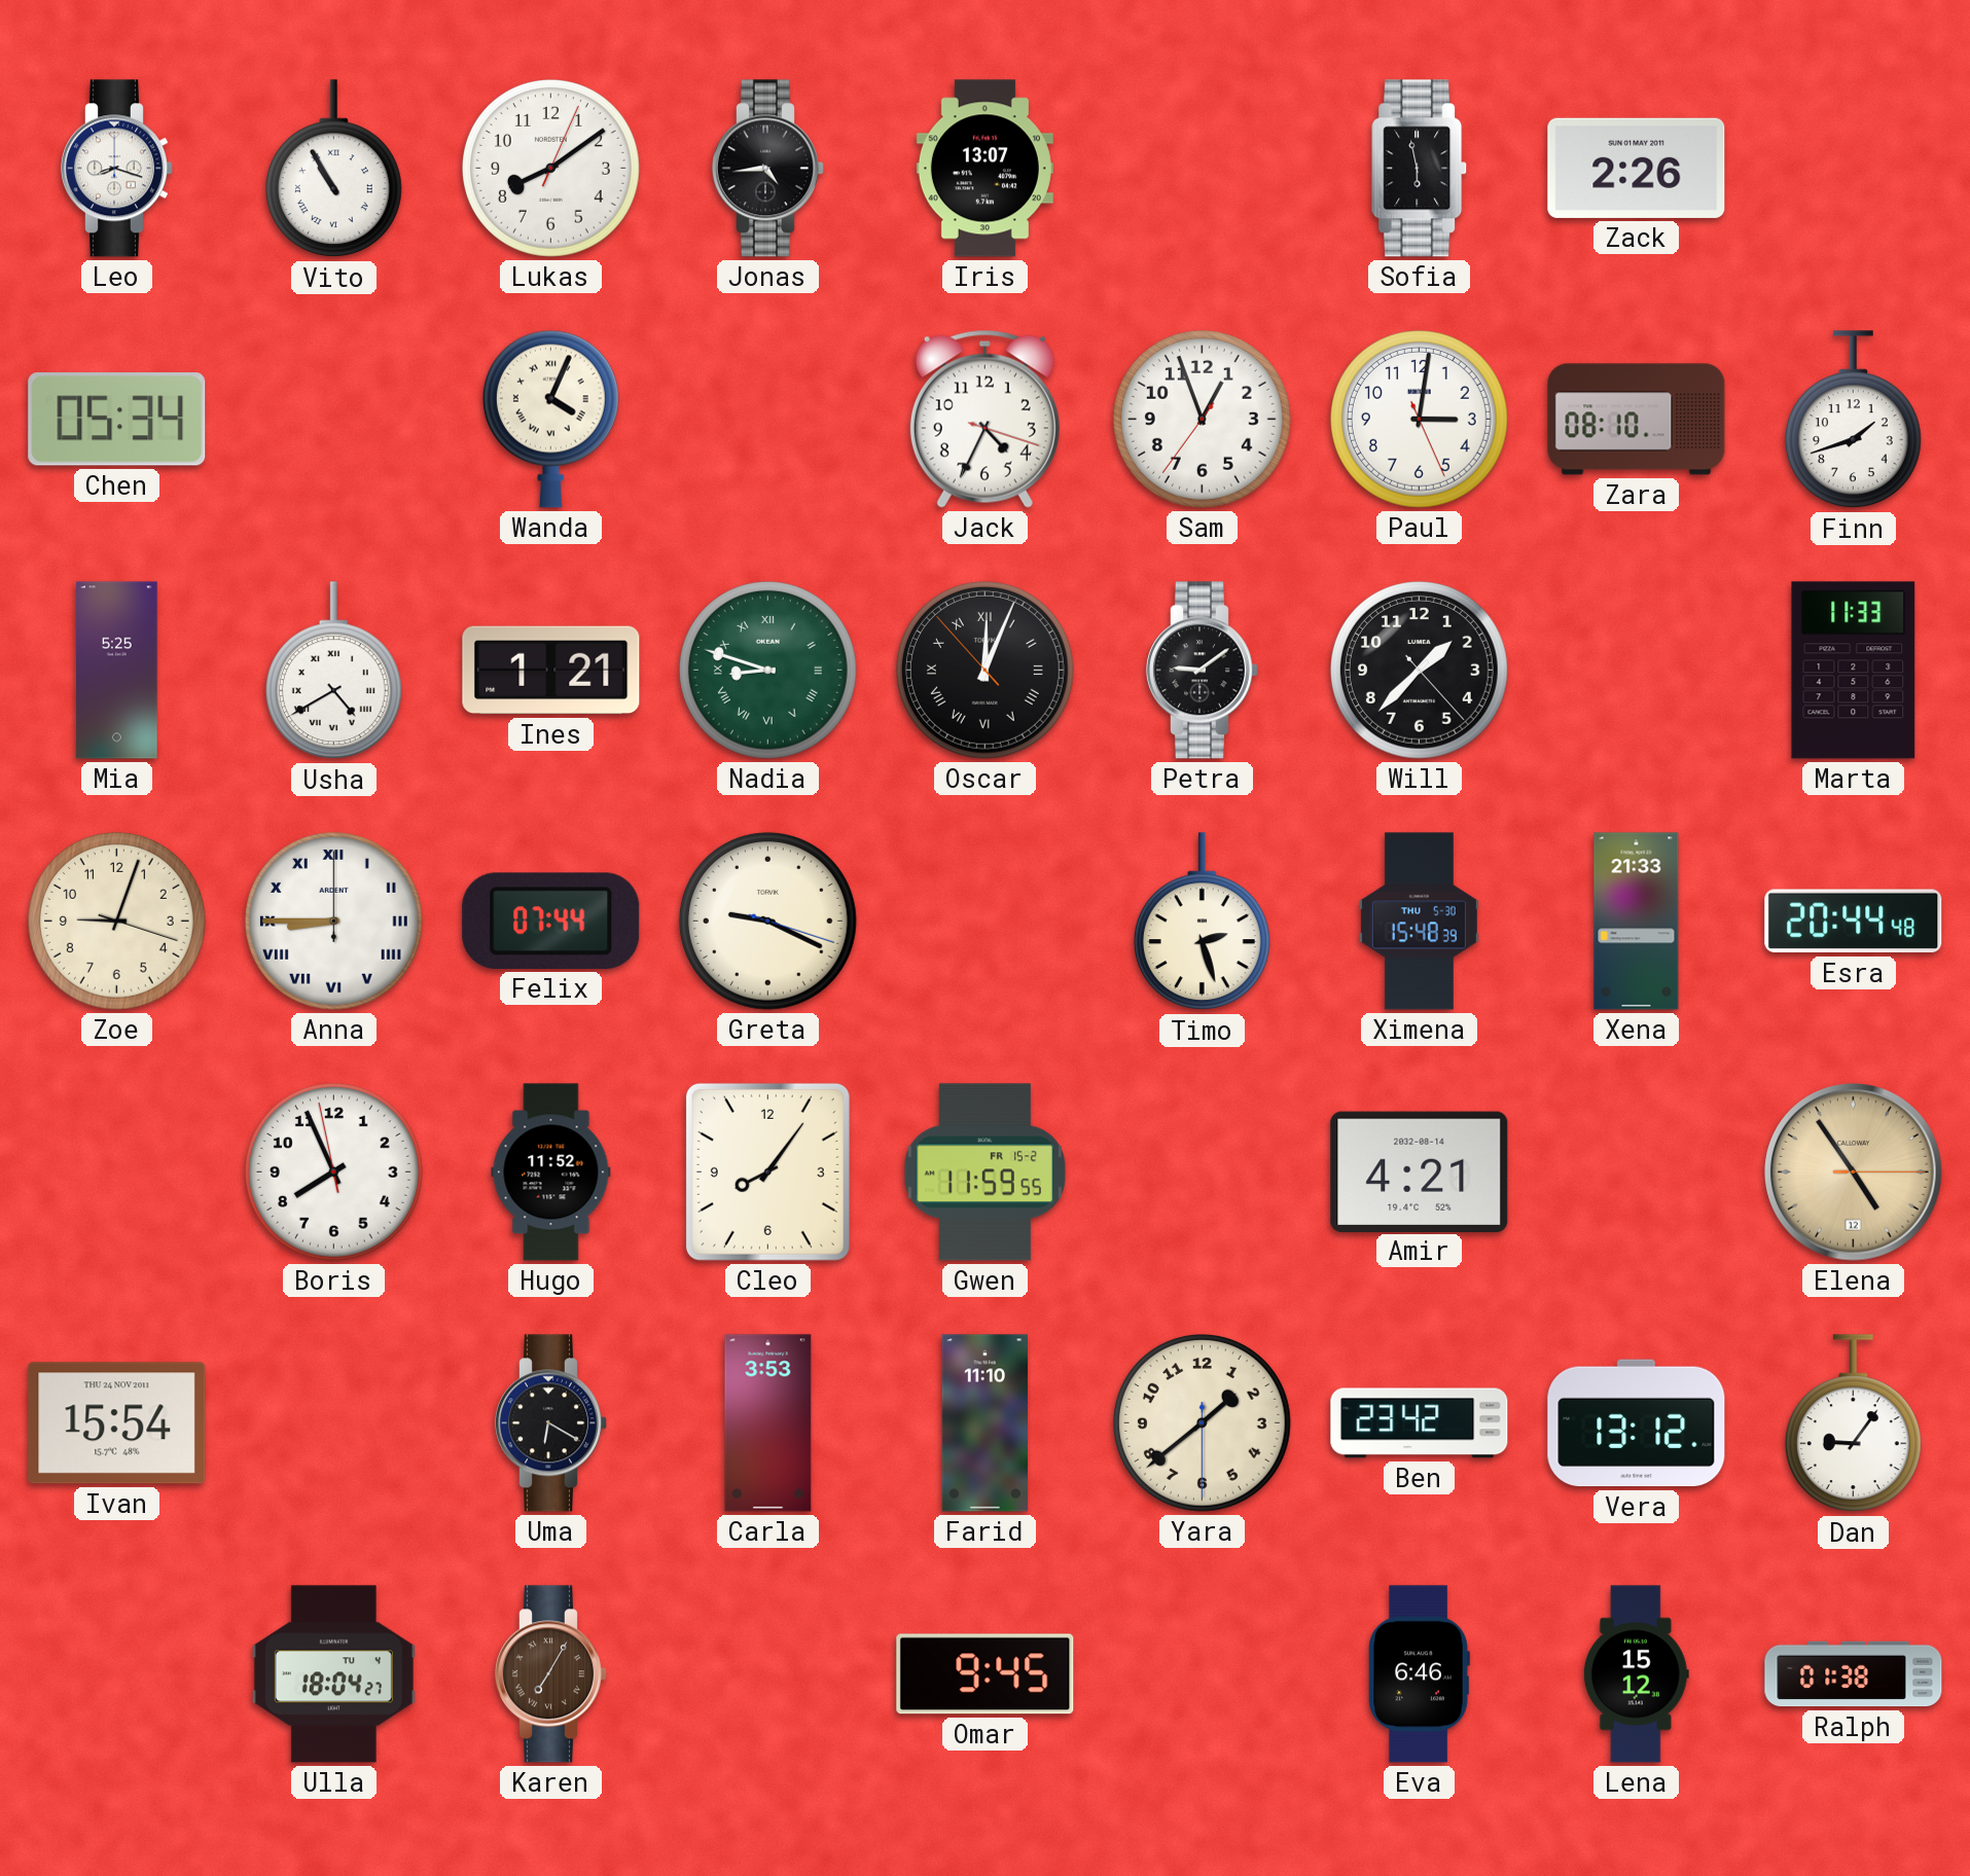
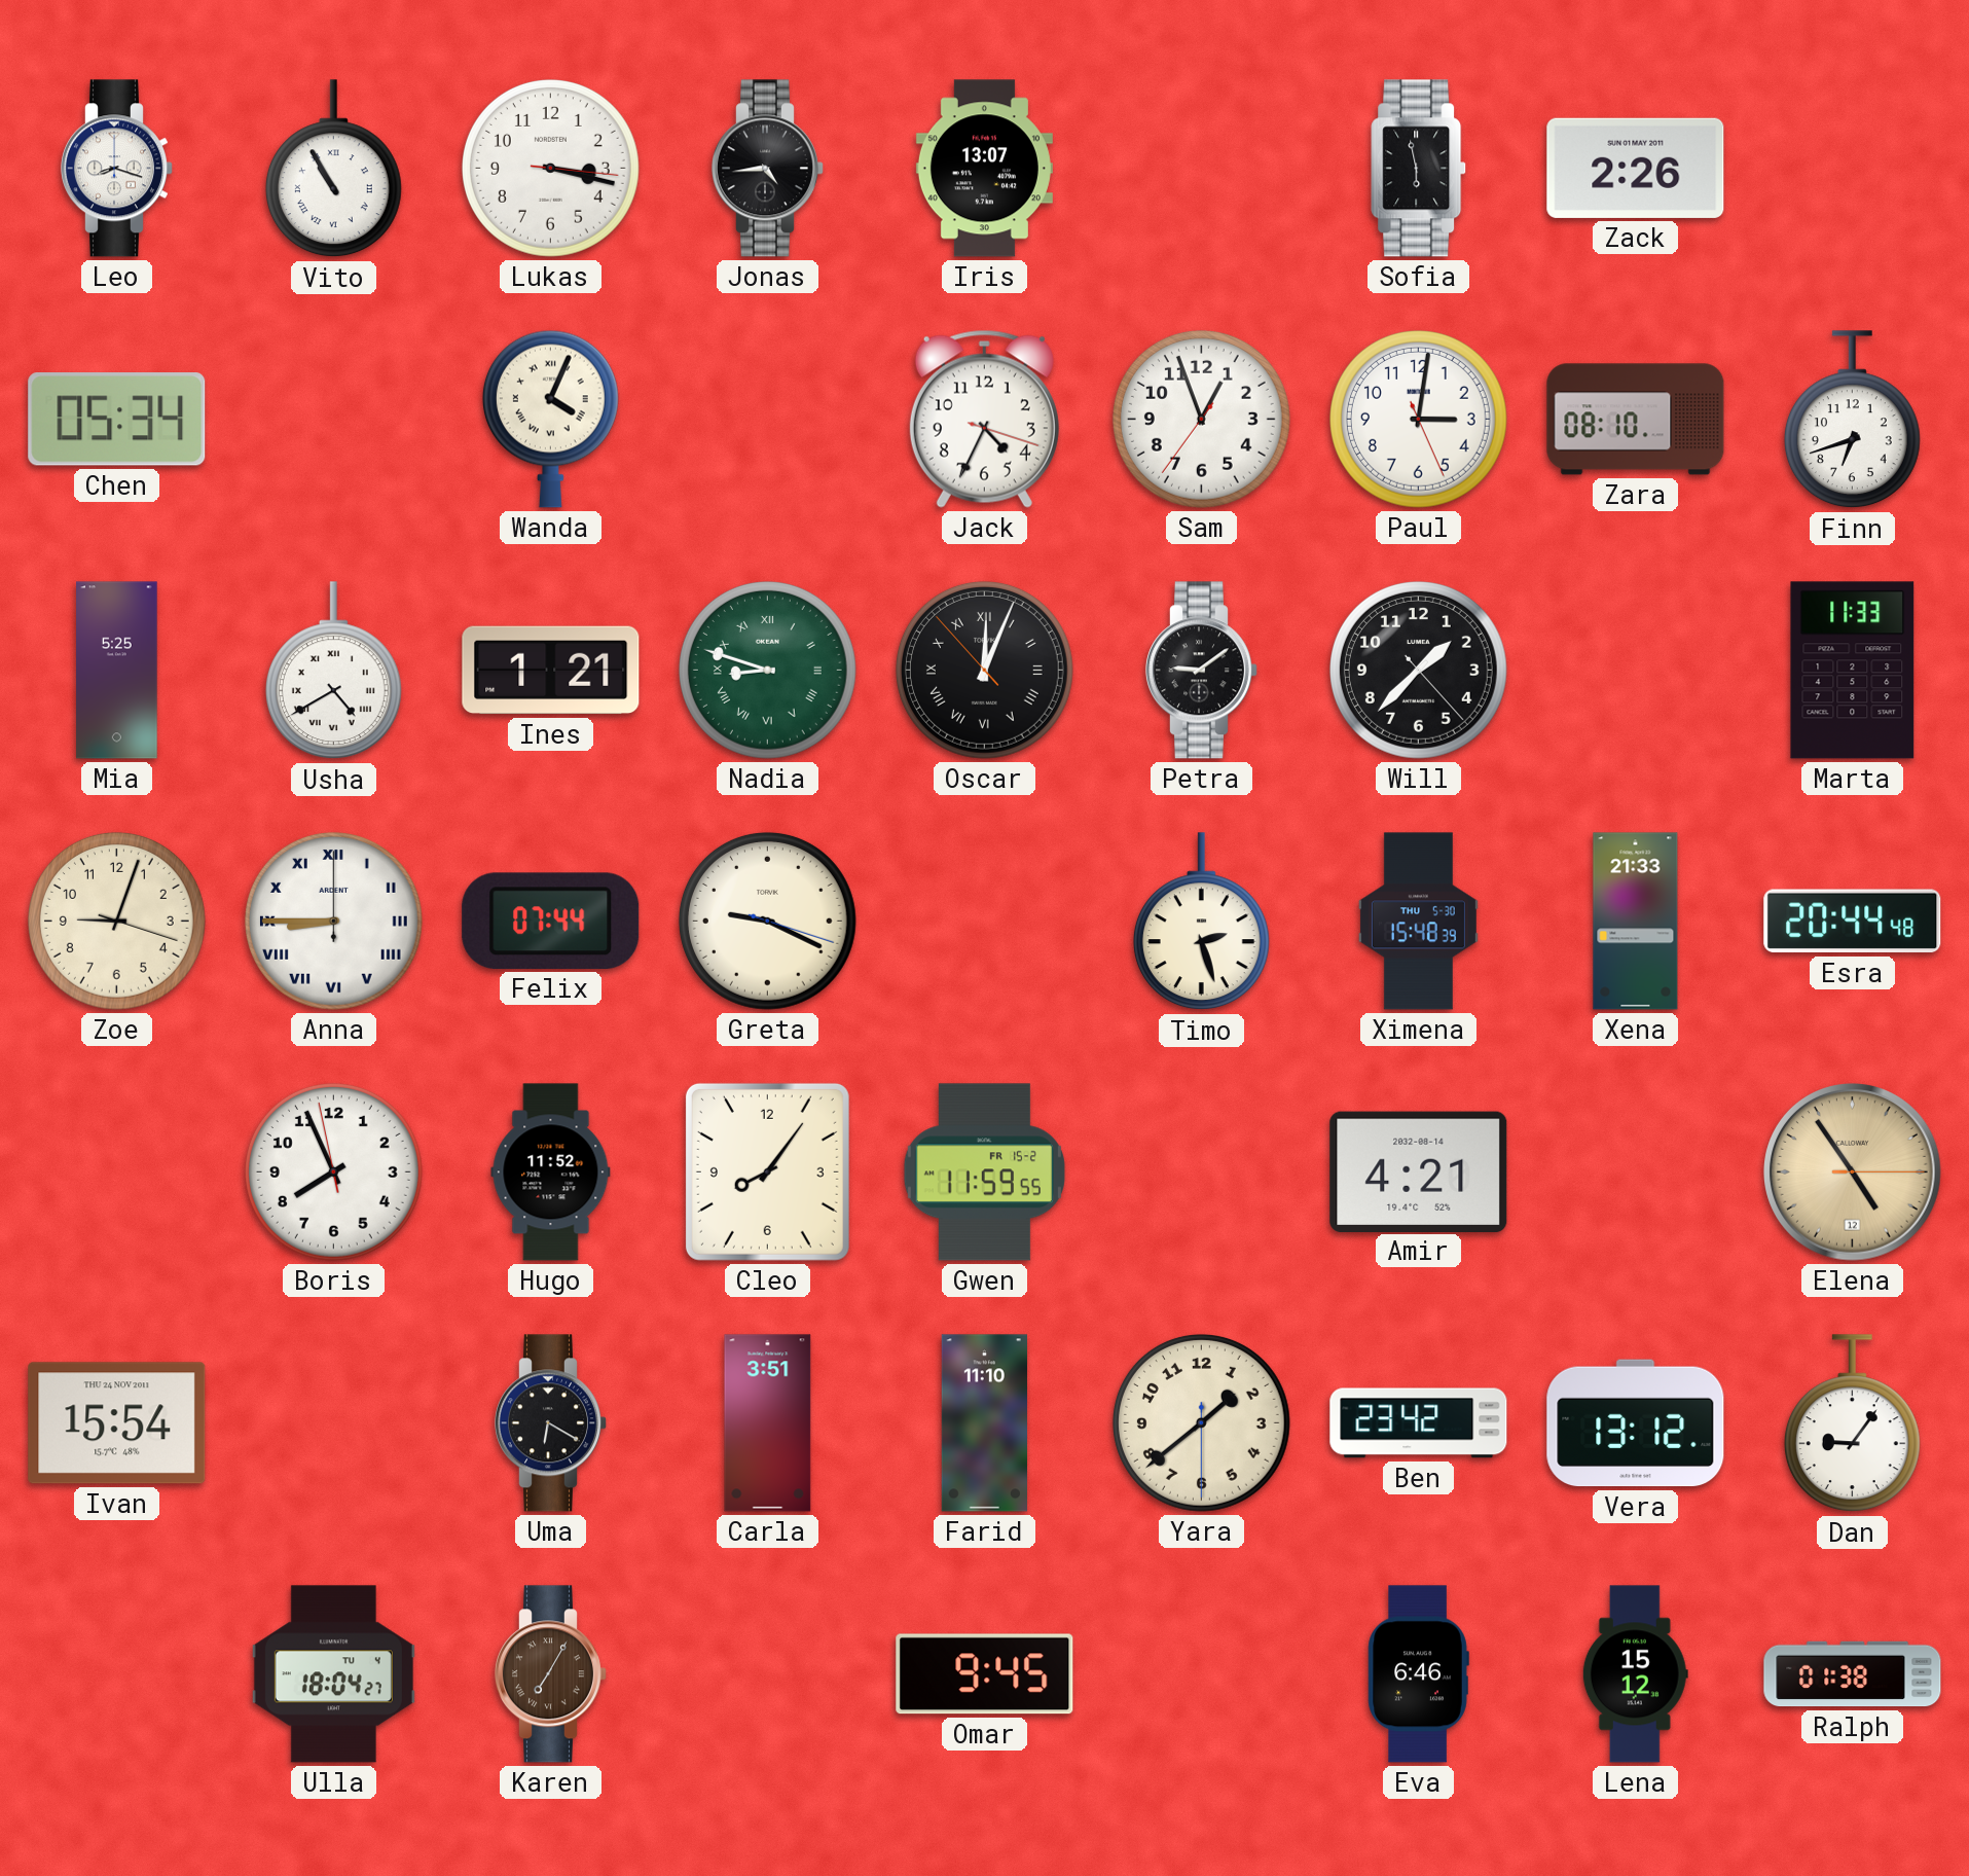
Lukas: 8:09 -> 3:17
Finn: 1:42 -> 6:42
Carla: 3:53 -> 3:51
